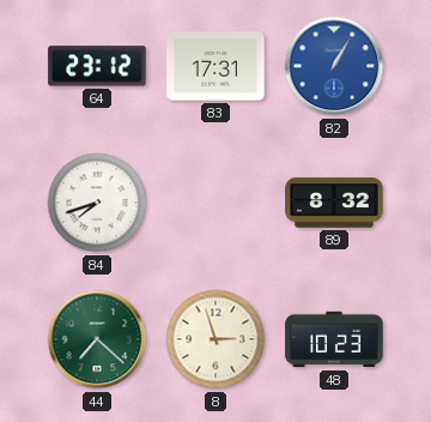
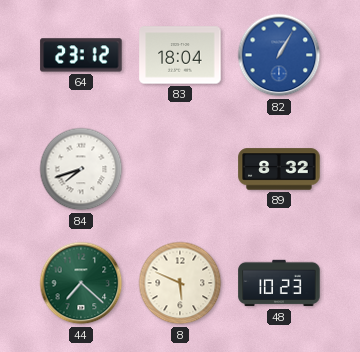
83: 17:31 -> 18:04
8: 2:57 -> 5:49
